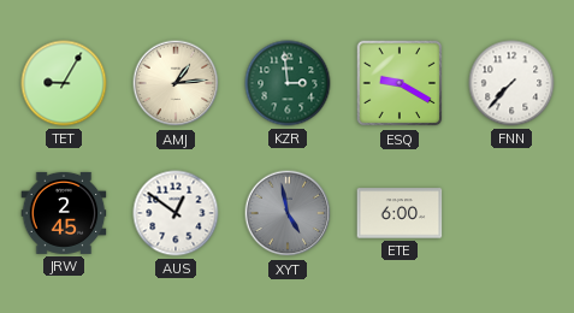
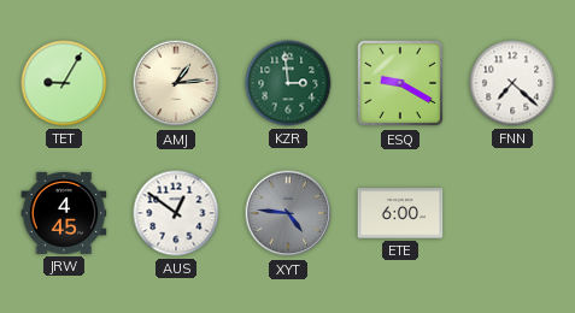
FNN: 7:37 -> 7:22
JRW: 2:45 -> 4:45
XYT: 4:58 -> 4:46
